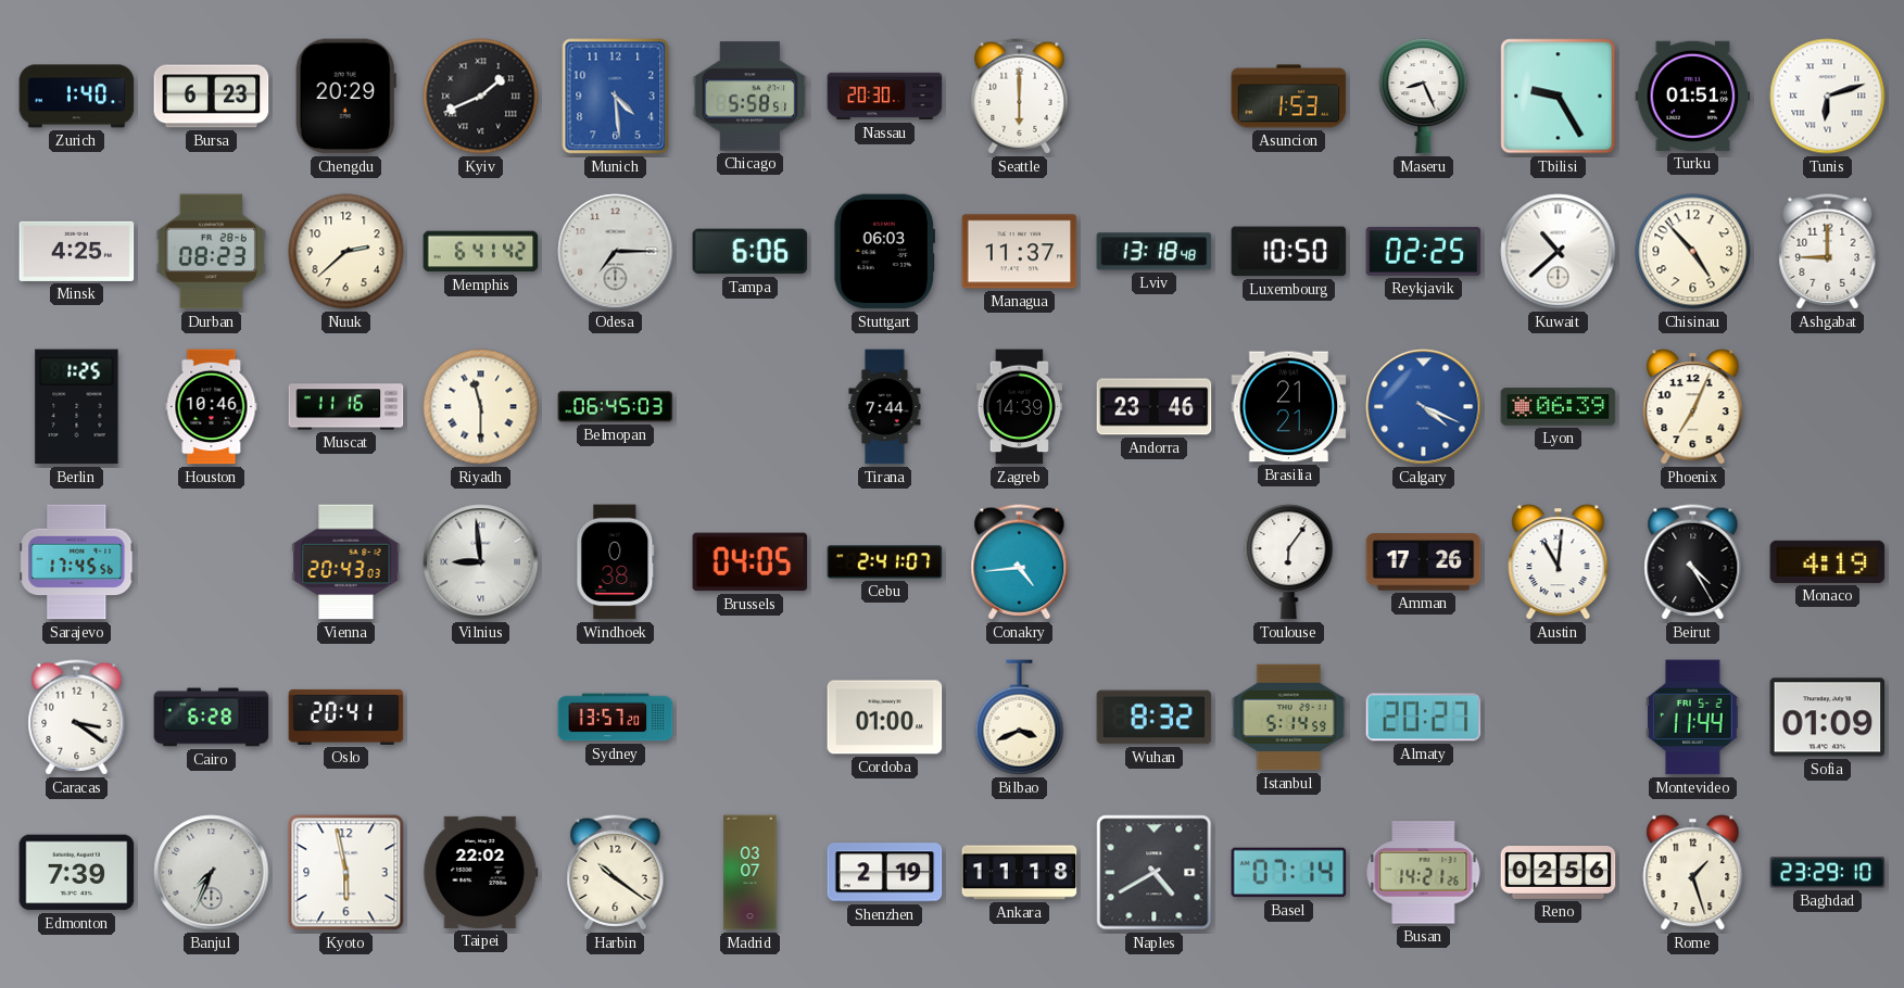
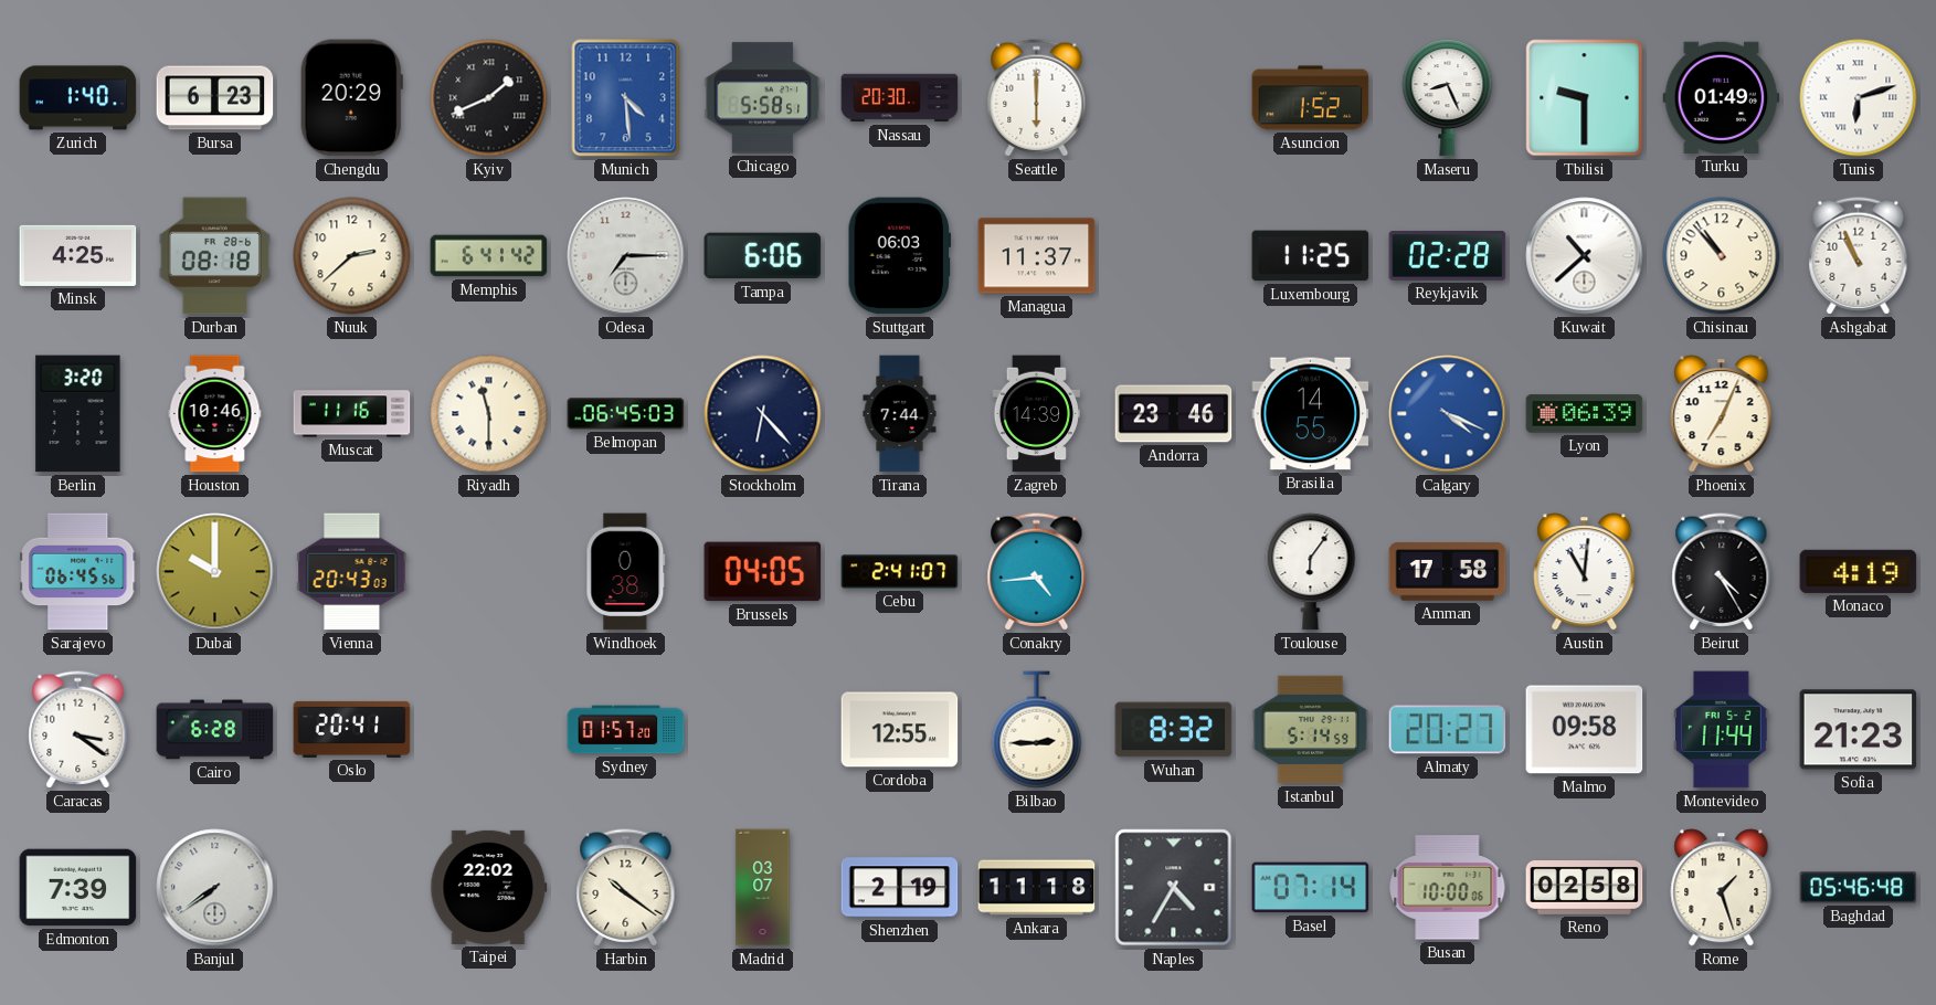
Asuncion: 1:53 -> 1:52
Tbilisi: 9:25 -> 9:30
Turku: 01:51 -> 01:49
Durban: 08:23 -> 08:18
Lviv: 13:18 -> none
Luxembourg: 10:50 -> 11:25
Reykjavik: 02:25 -> 02:28
Chisinau: 4:53 -> 10:53
Ashgabat: 9:00 -> 10:56
Berlin: 1:25 -> 3:20
Stockholm: none -> 6:23
Brasilia: 21:21 -> 14:55
Sarajevo: 17:45 -> 06:45
Dubai: none -> 10:00
Vilnius: 8:59 -> none
Amman: 17:26 -> 17:58
Sydney: 13:57 -> 01:57
Cordoba: 01:00 -> 12:55
Bilbao: 3:41 -> 2:45
Malmo: none -> 09:58
Sofia: 01:09 -> 21:23
Banjul: 7:34 -> 7:39
Kyoto: 5:58 -> none
Naples: 4:40 -> 4:35
Busan: 14:21 -> 10:00
Reno: 02:56 -> 02:58
Baghdad: 23:29 -> 05:46
